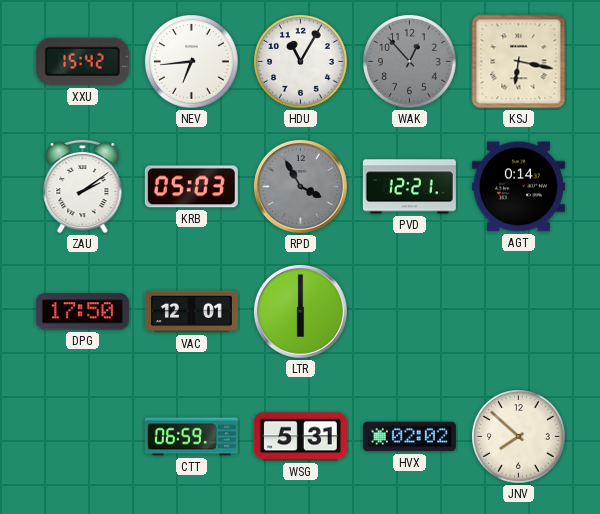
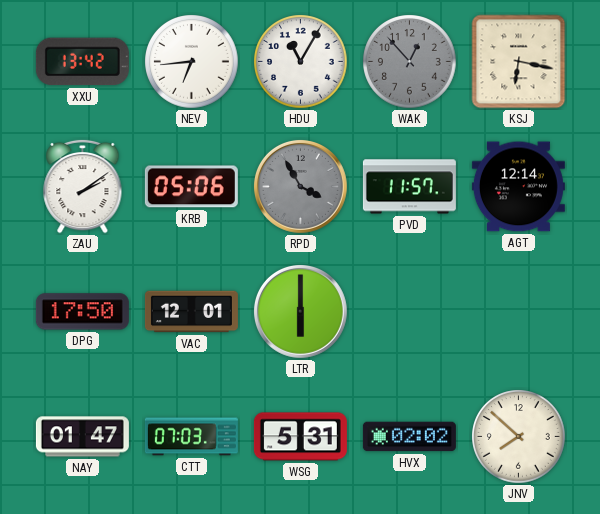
XXU: 15:42 -> 13:42
KRB: 05:03 -> 05:06
PVD: 12:21 -> 11:57
AGT: 0:14 -> 12:14
NAY: none -> 01:47
CTT: 06:59 -> 07:03
